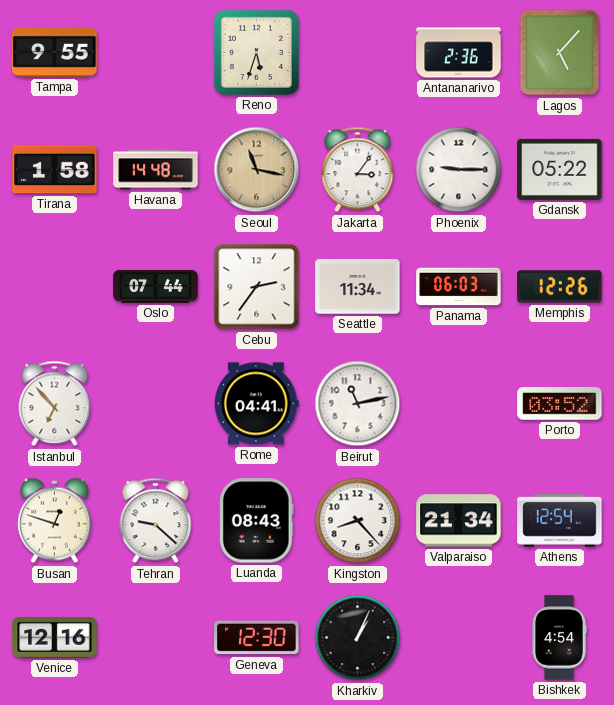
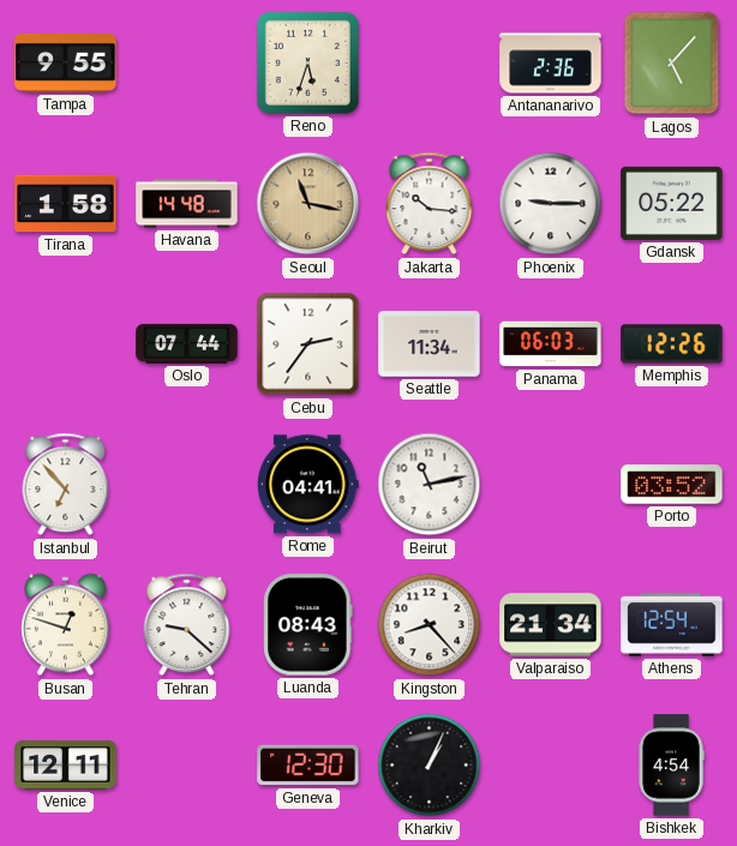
Jakarta: 3:06 -> 10:16
Venice: 12:16 -> 12:11
